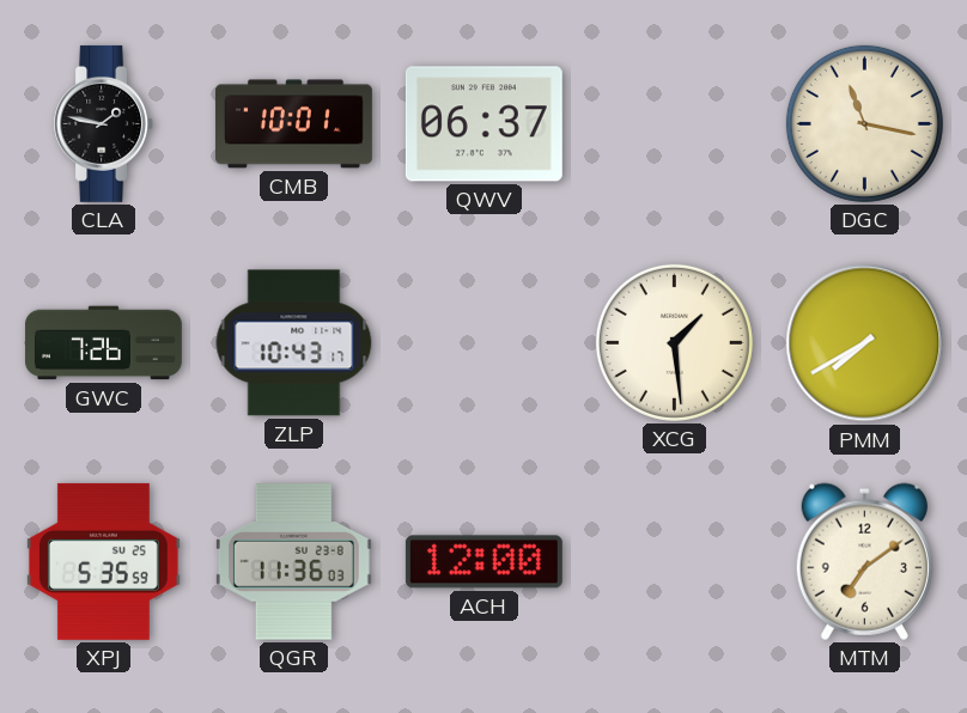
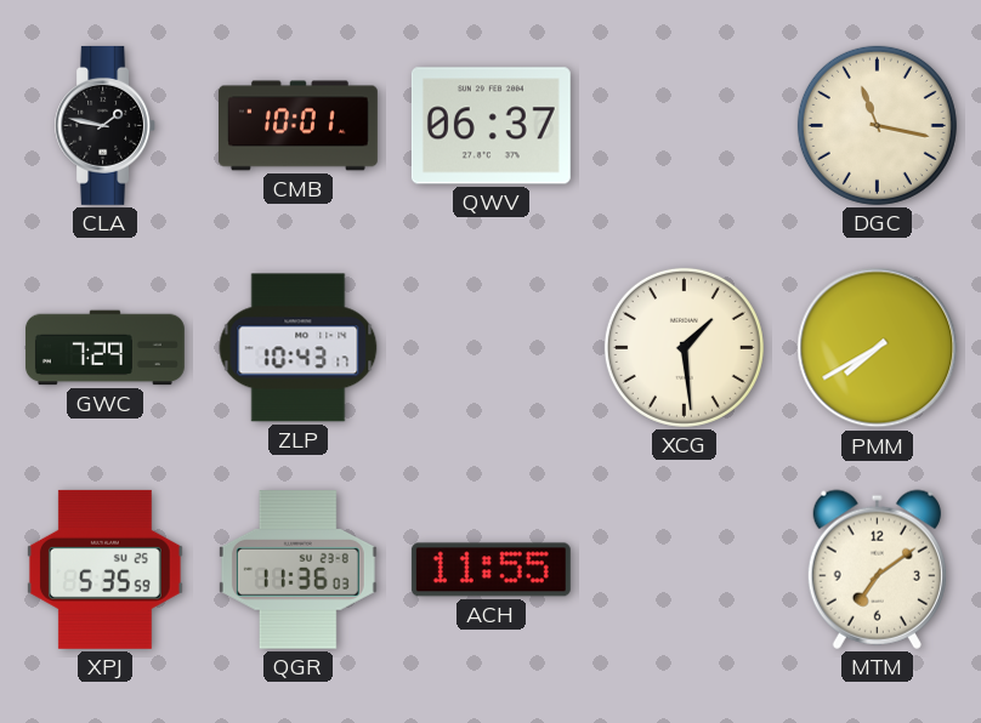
GWC: 7:26 -> 7:29
ACH: 12:00 -> 11:55
